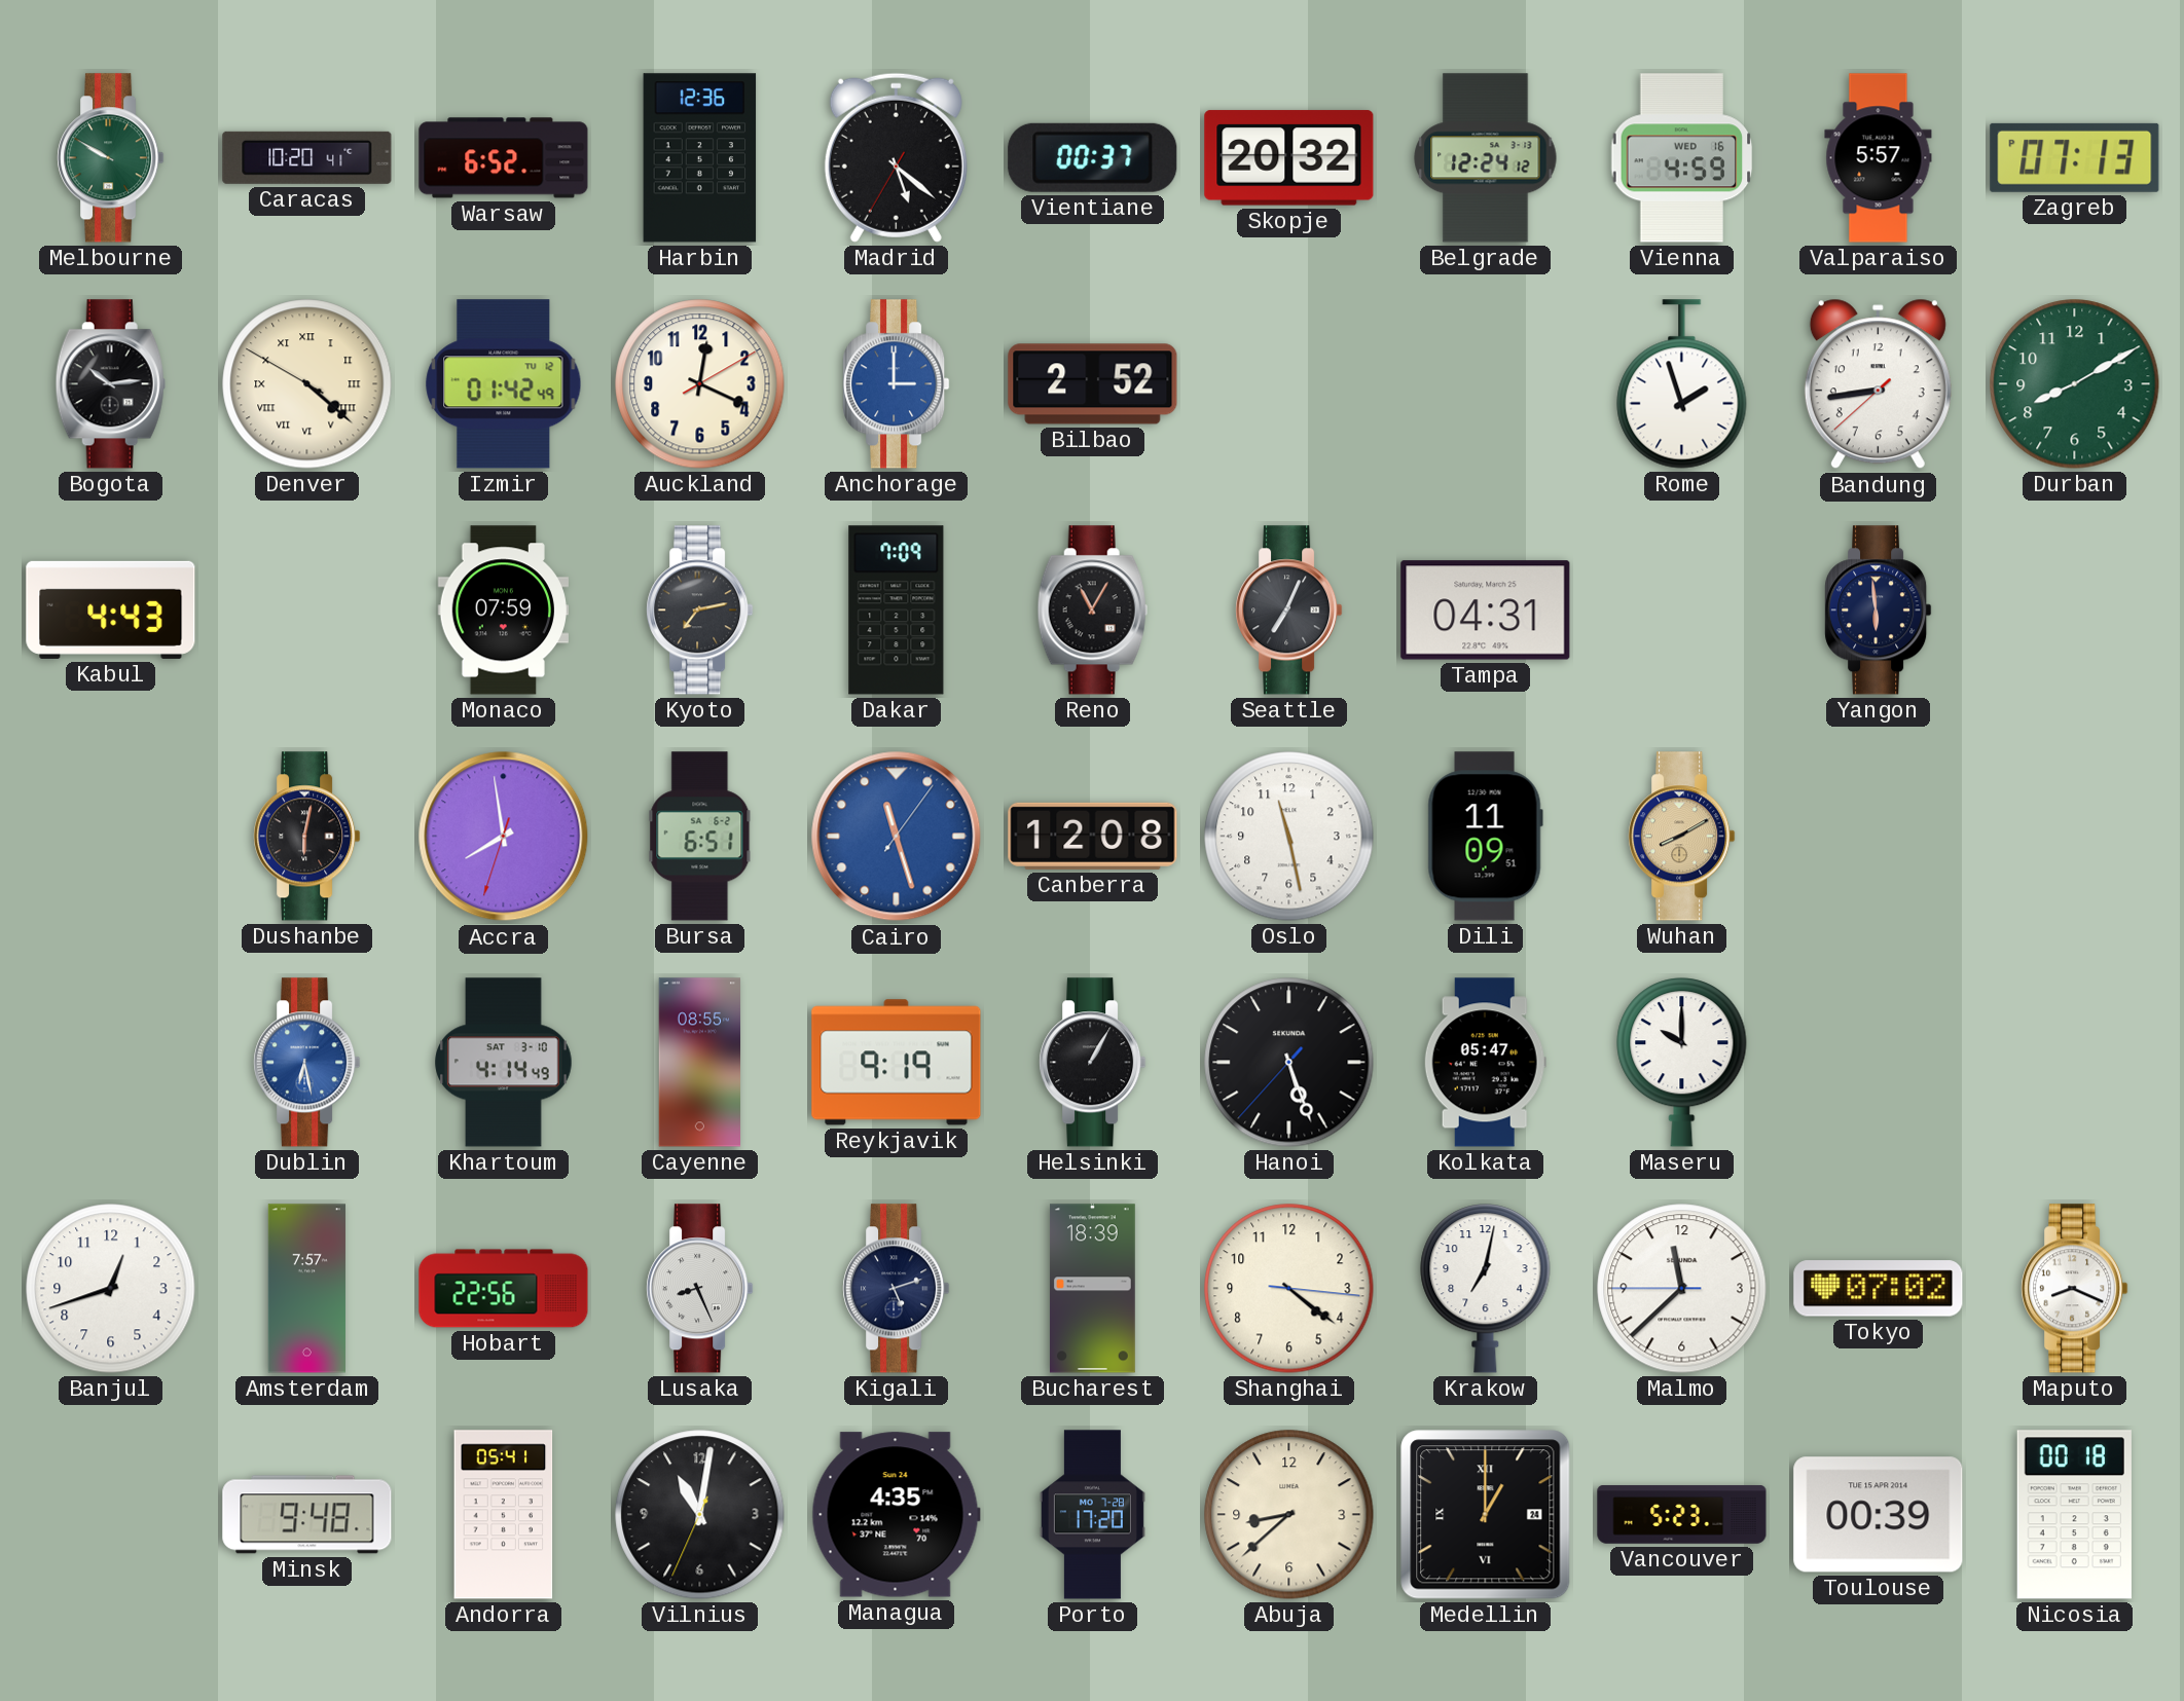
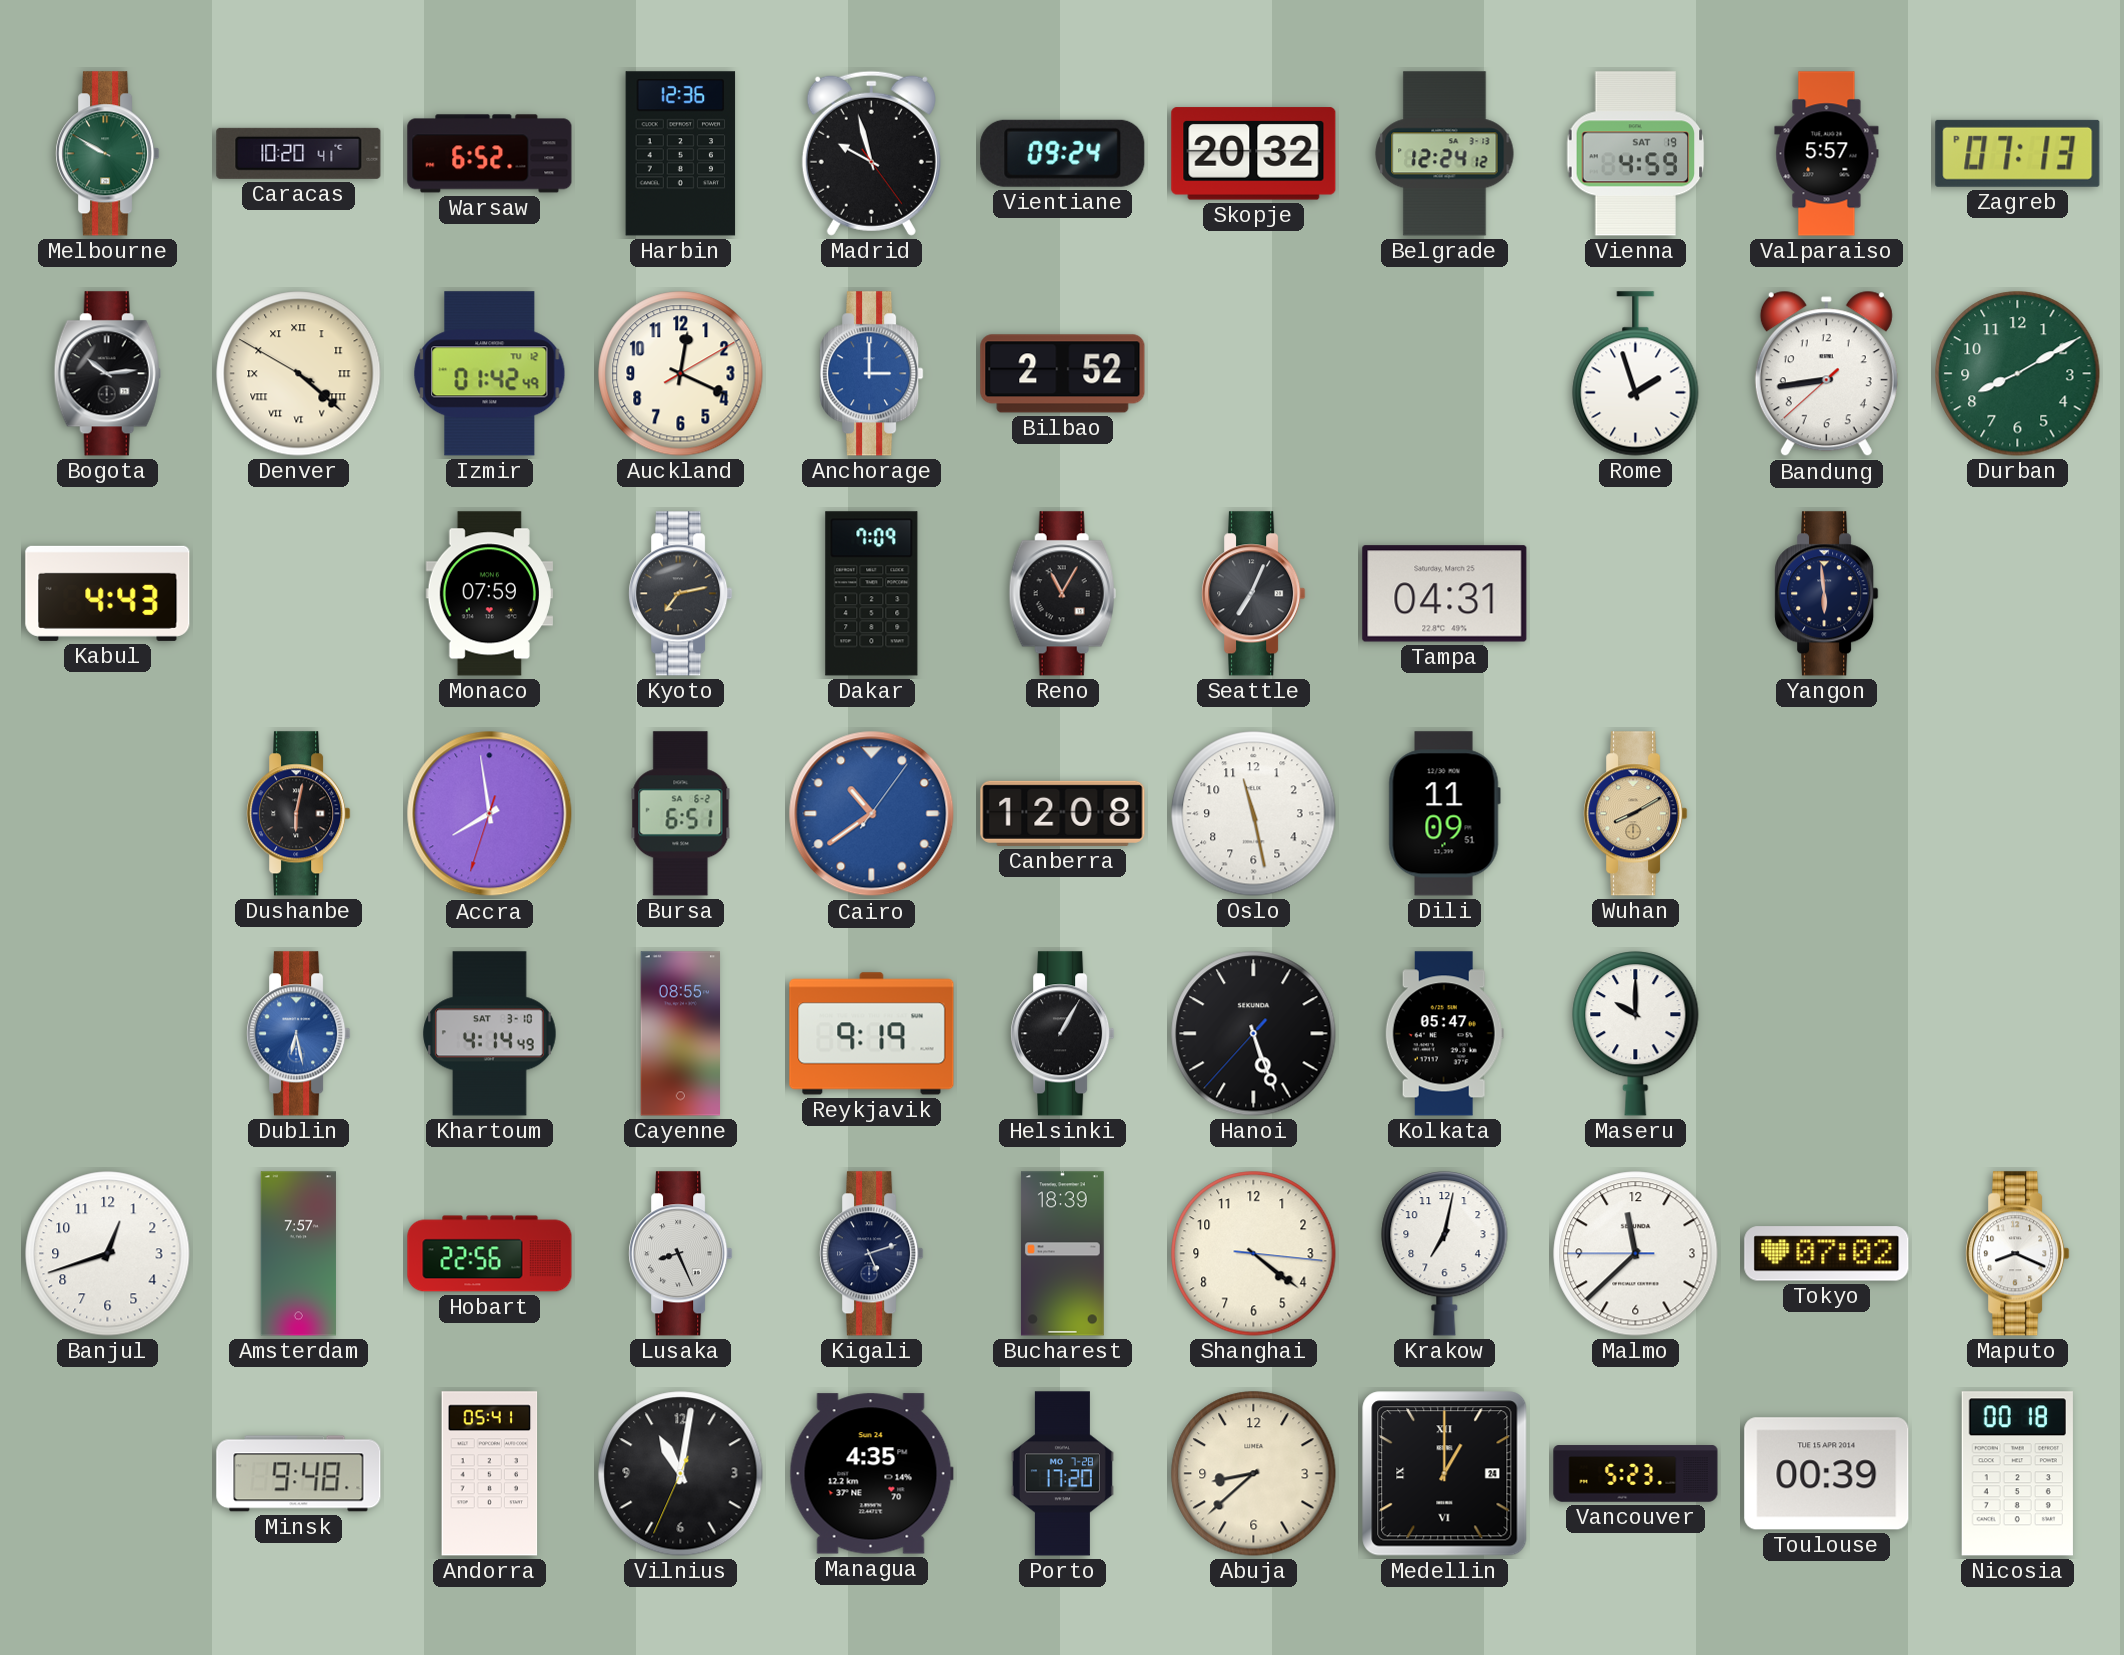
Madrid: 5:21 -> 9:57
Vientiane: 00:37 -> 09:24
Vienna date: WED 16 -> SAT 19
Cairo: 11:27 -> 10:39
